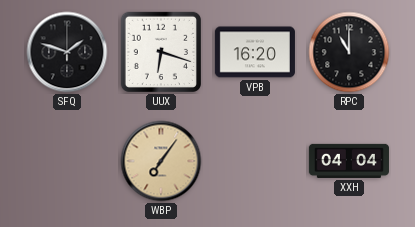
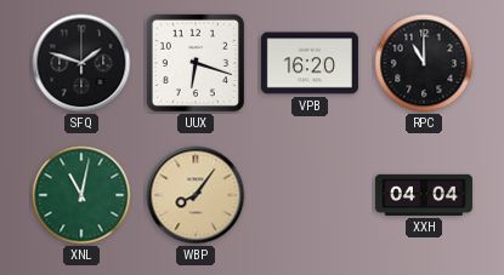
XNL: none -> 11:02
WBP: 7:06 -> 8:06
